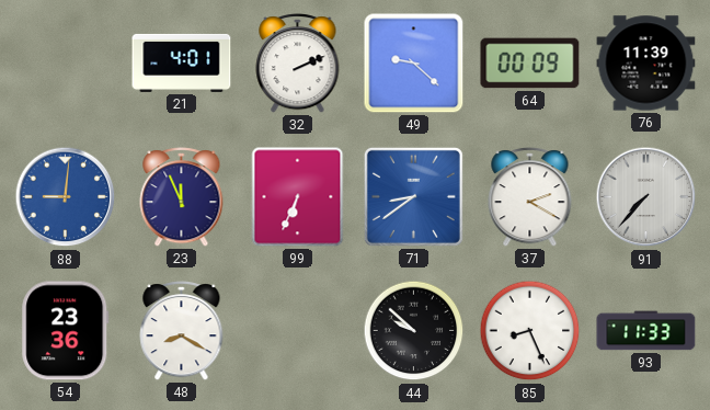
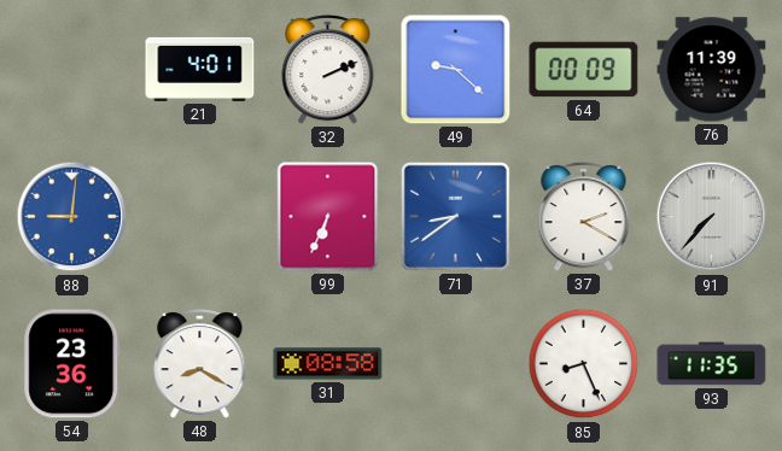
23: 11:56 -> none
31: none -> 08:58
44: 9:52 -> none
93: 11:33 -> 11:35
